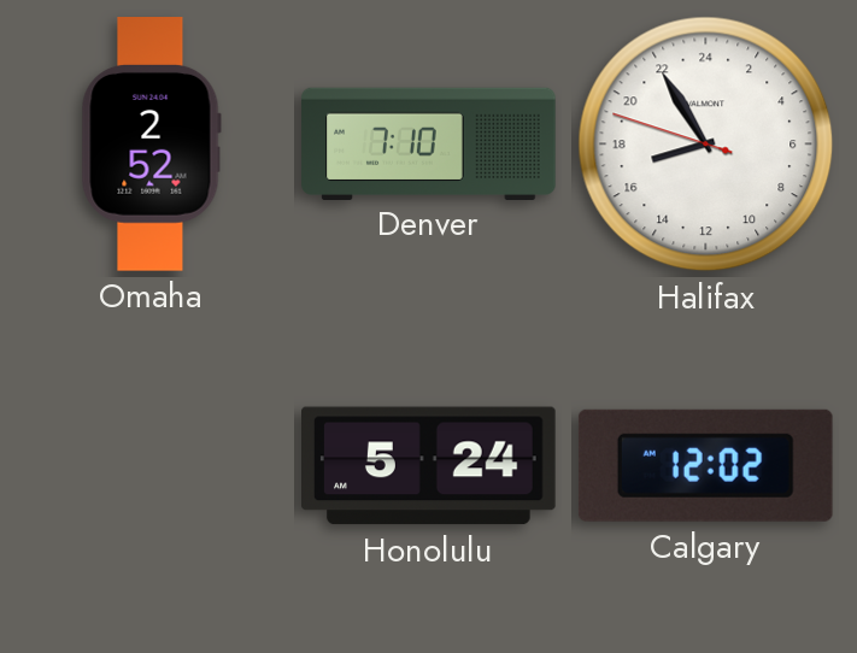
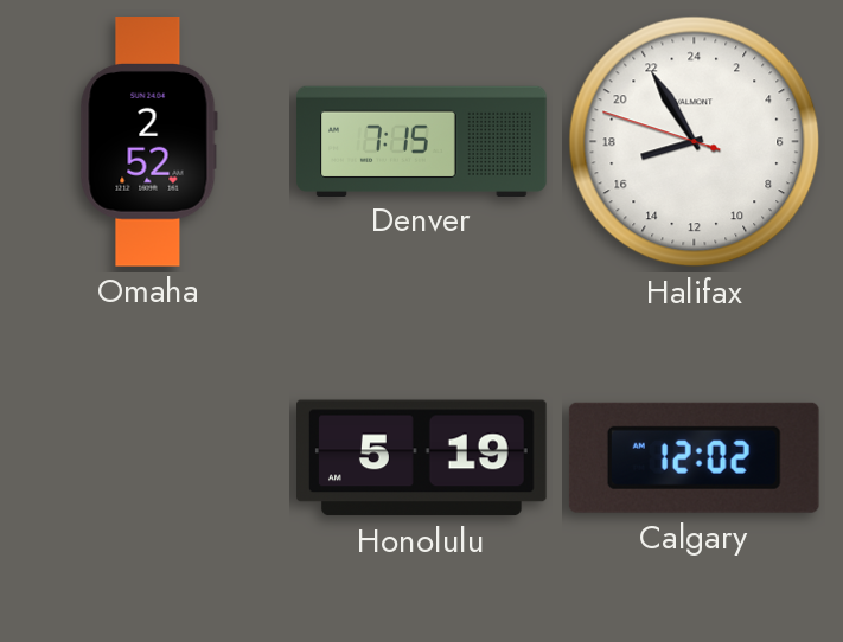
Denver: 7:10 -> 7:15
Honolulu: 5:24 -> 5:19
